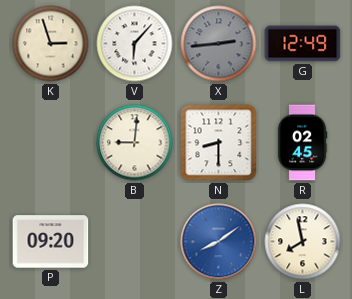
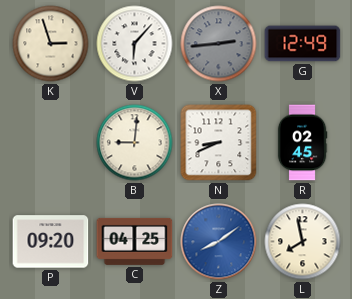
N: 8:30 -> 8:41
C: none -> 04:25
